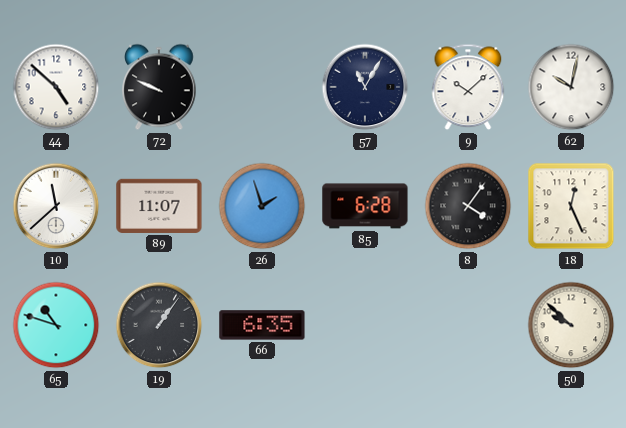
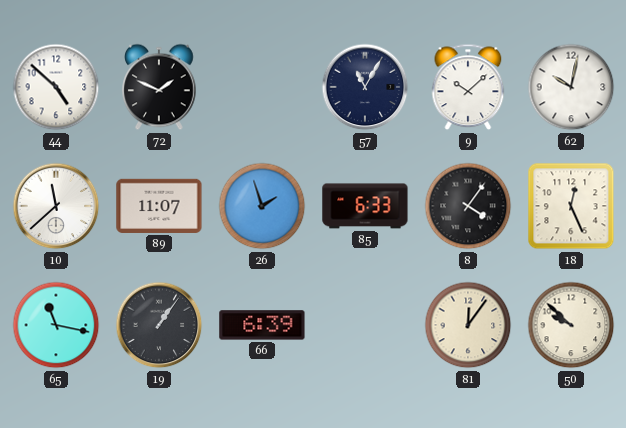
72: 9:49 -> 1:49
85: 6:28 -> 6:33
65: 10:48 -> 11:17
66: 6:35 -> 6:39
81: none -> 12:06
